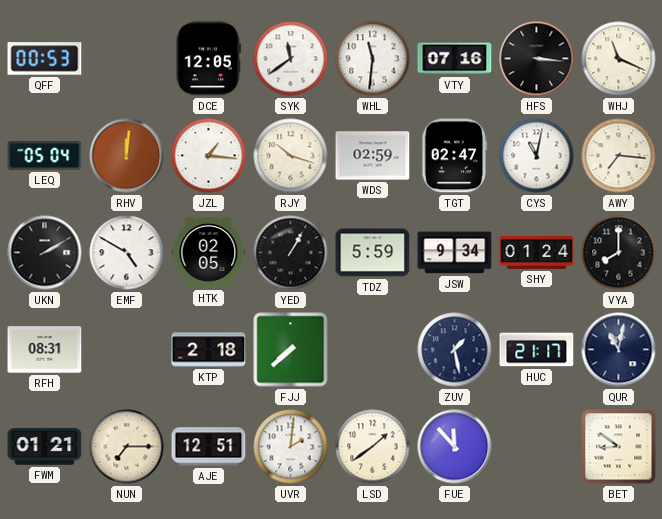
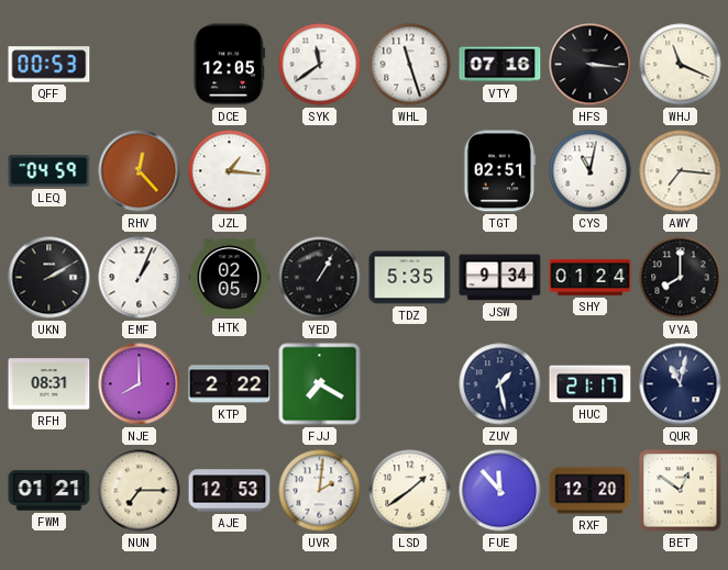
WHL: 11:31 -> 11:27
LEQ: 05:04 -> 04:59
RHV: 12:01 -> 12:23
RJY: 10:18 -> none
WDS: 02:59 -> none
TGT: 02:47 -> 02:51
EMF: 4:50 -> 1:04
TDZ: 5:59 -> 5:35
NJE: none -> 8:00
KTP: 2:18 -> 2:22
FJJ: 7:38 -> 7:20
AJE: 12:51 -> 12:53
RXF: none -> 12:20
BET: 8:51 -> 12:51
